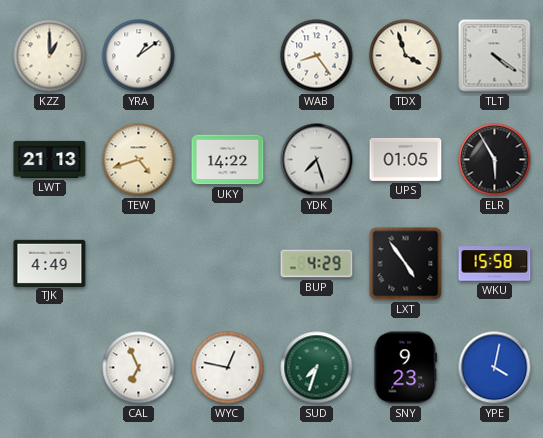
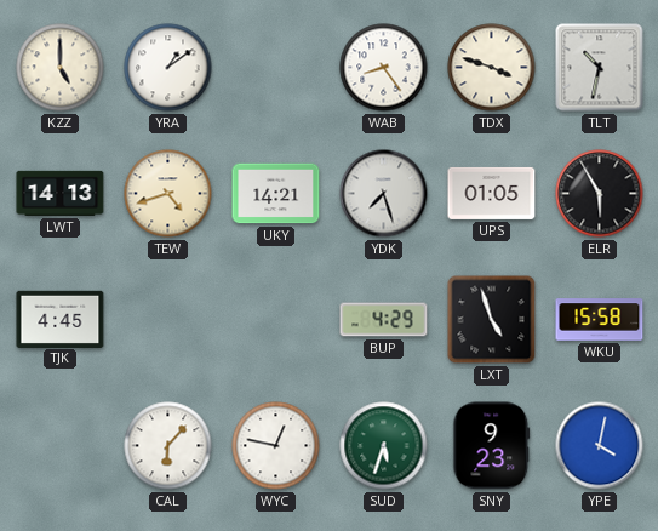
KZZ: 1:00 -> 5:00
TDX: 3:57 -> 3:48
TLT: 4:21 -> 10:32
LWT: 21:13 -> 14:13
UKY: 14:22 -> 14:21
TJK: 4:49 -> 4:45
LXT: 4:54 -> 4:57
CAL: 6:56 -> 6:07
SUD: 7:33 -> 5:33
